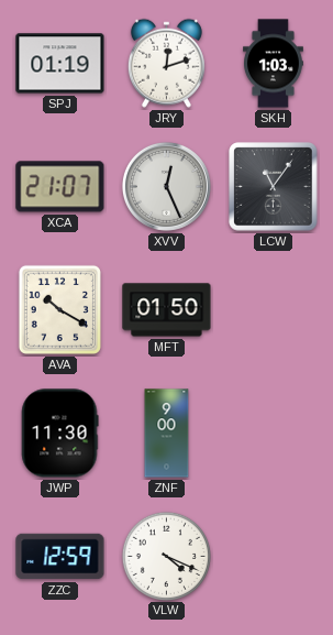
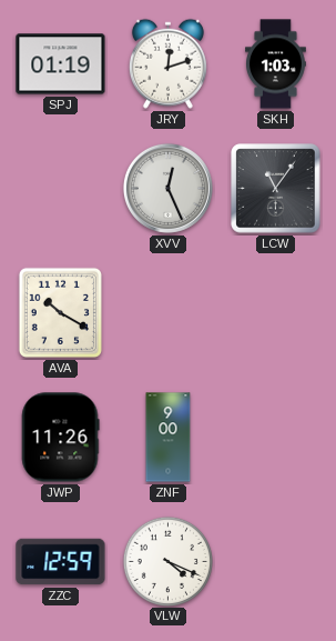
XCA: 21:07 -> none
MFT: 01:50 -> none
JWP: 11:30 -> 11:26
